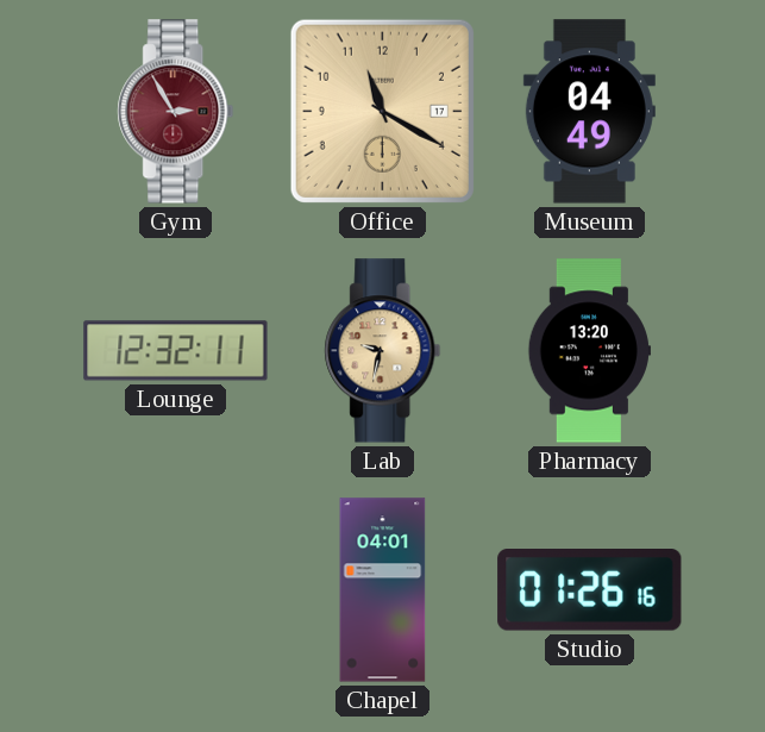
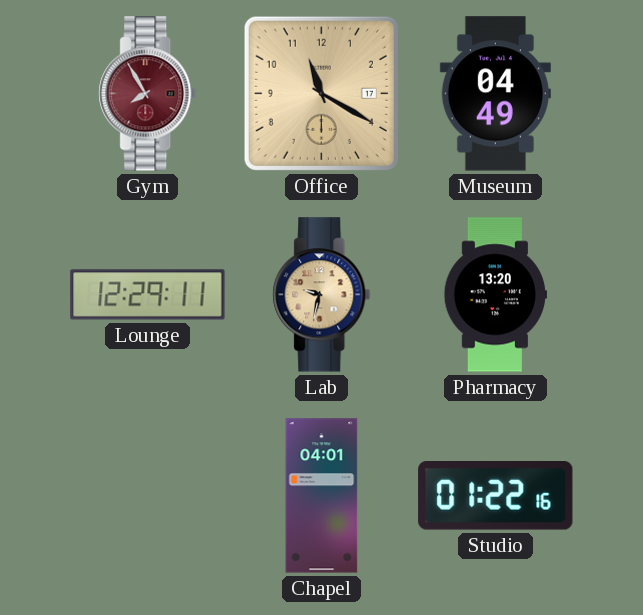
Gym: 2:55 -> 7:55
Lounge: 12:32 -> 12:29
Studio: 01:26 -> 01:22
